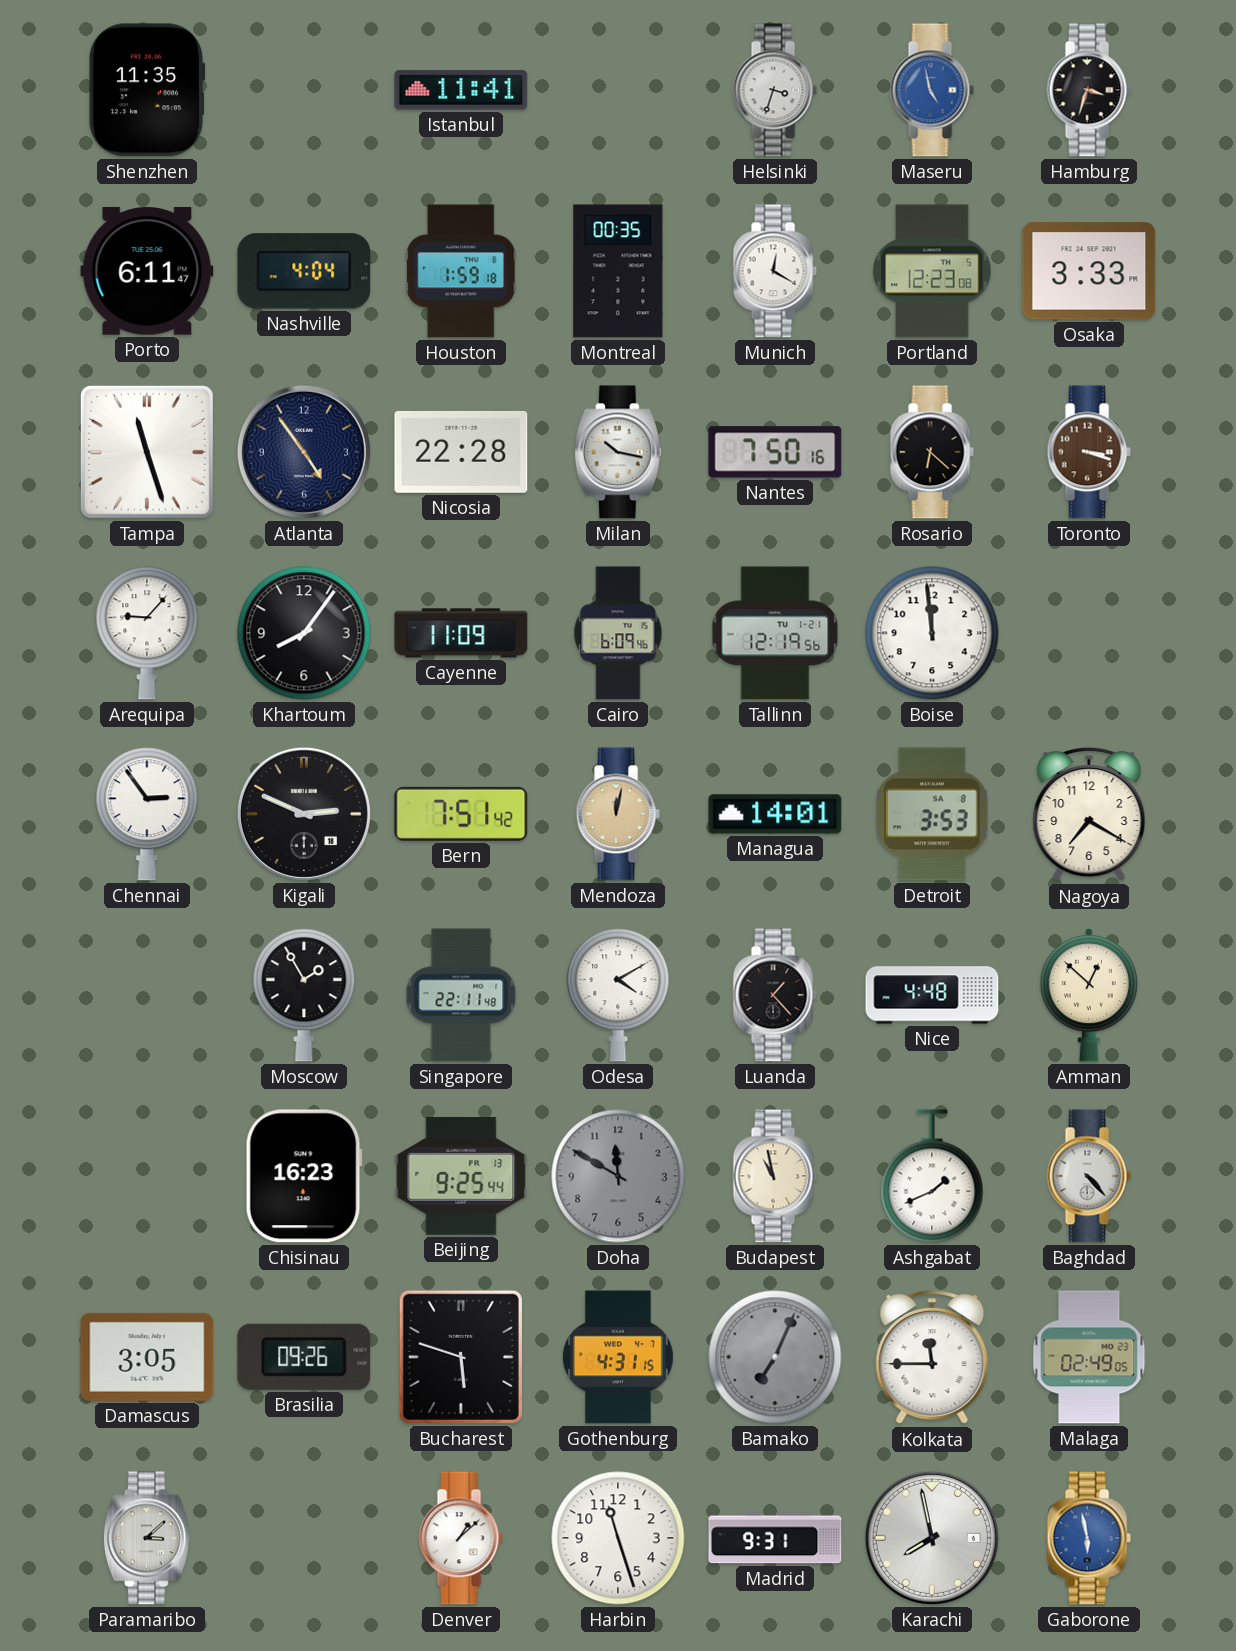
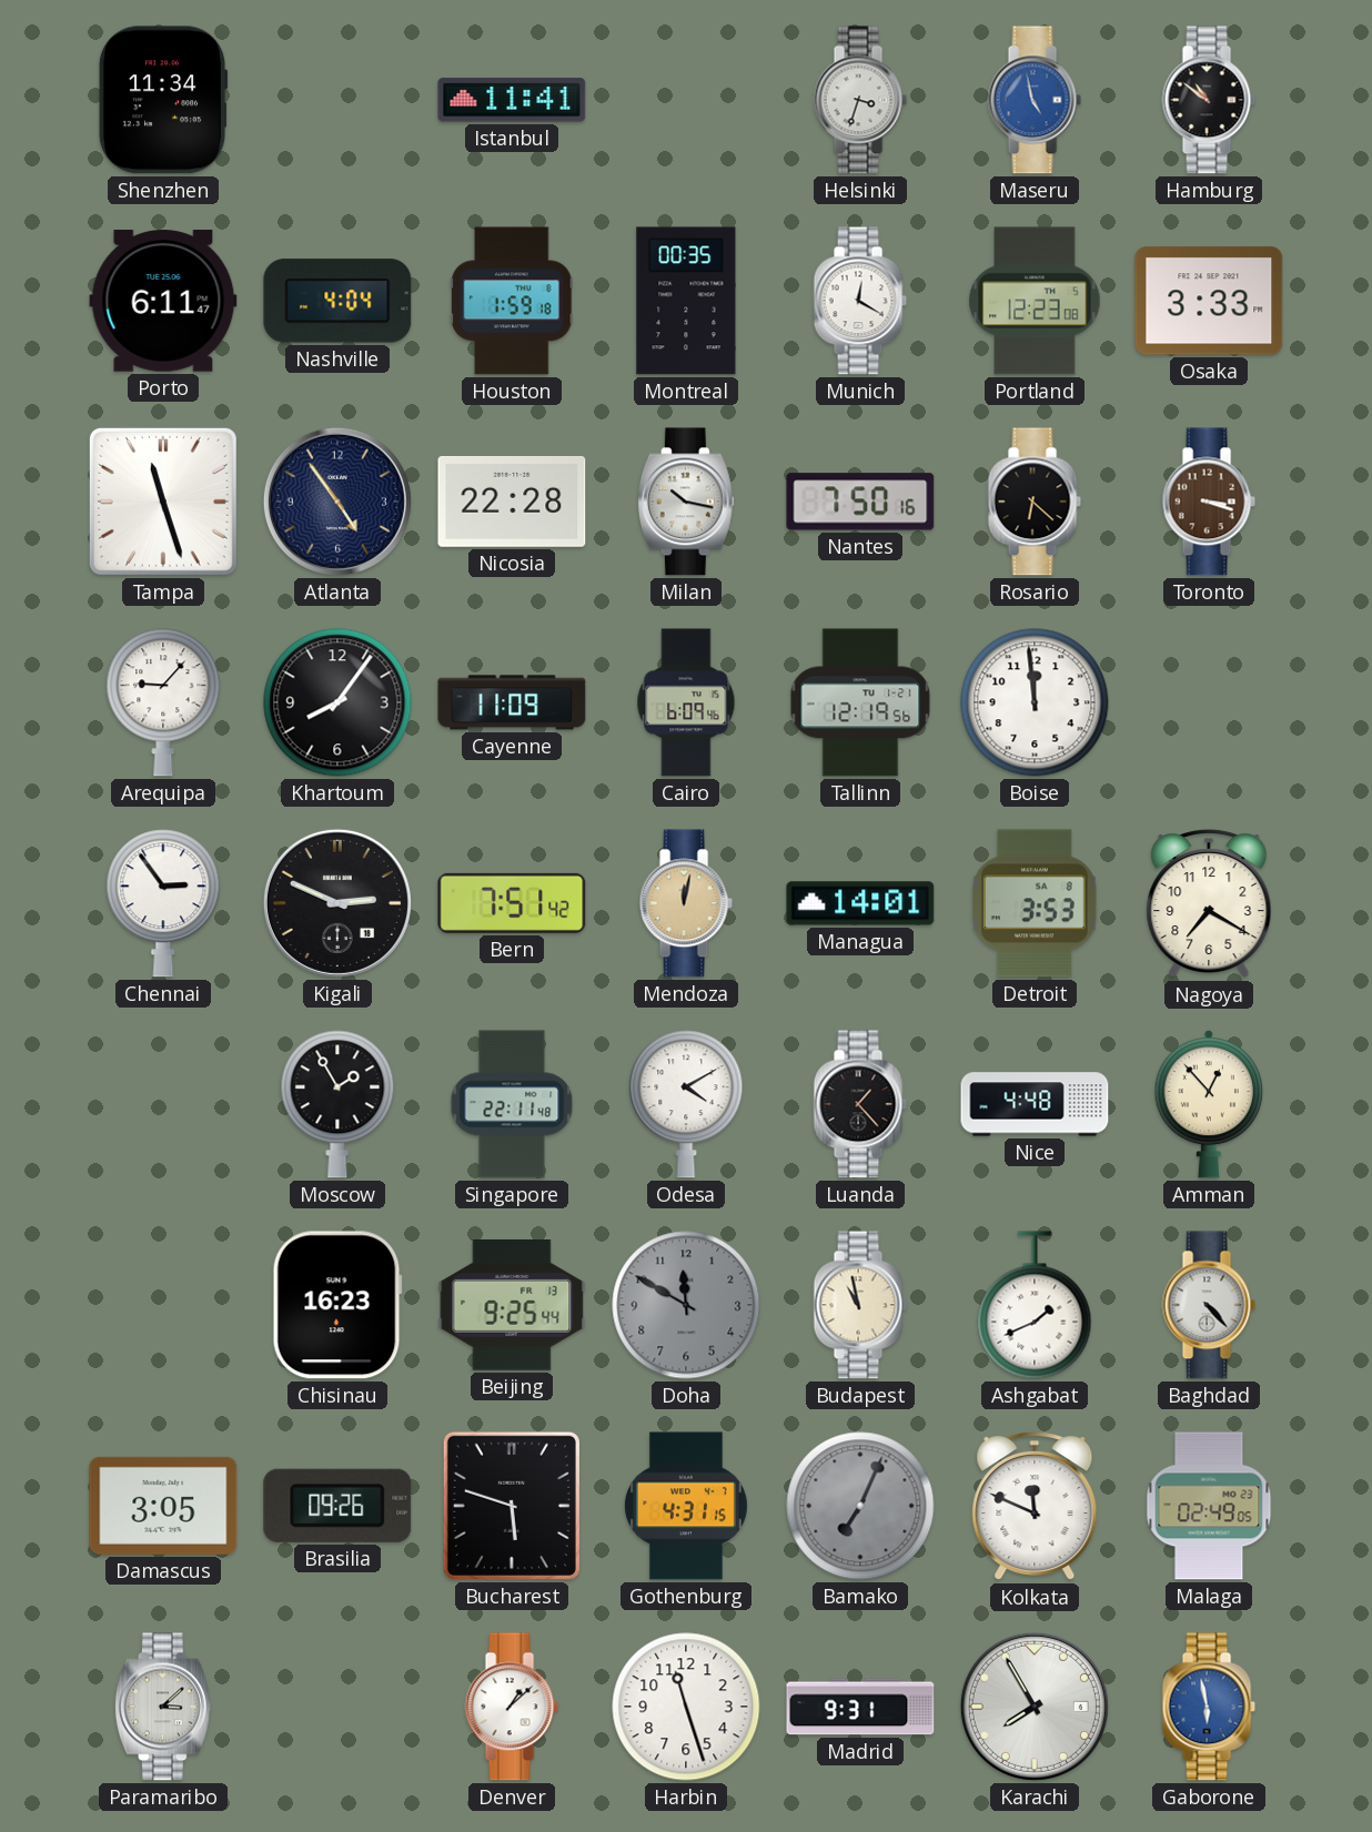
Shenzhen: 11:35 -> 11:34
Hamburg: 3:33 -> 10:51
Amman: 12:52 -> 12:53
Kolkata: 11:45 -> 11:49
Karachi: 7:58 -> 7:55
